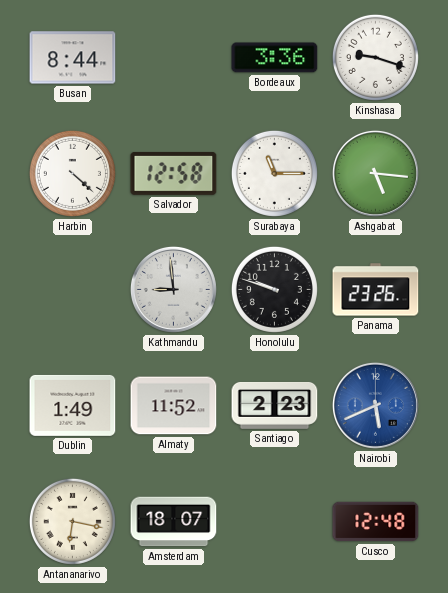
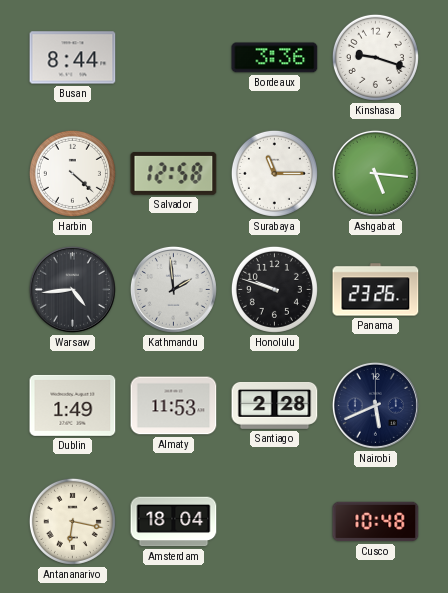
Warsaw: none -> 4:44
Kathmandu: 8:59 -> 1:59
Almaty: 11:52 -> 11:53
Santiago: 2:23 -> 2:28
Nairobi dial: blue -> navy
Amsterdam: 18:07 -> 18:04
Cusco: 12:48 -> 10:48
